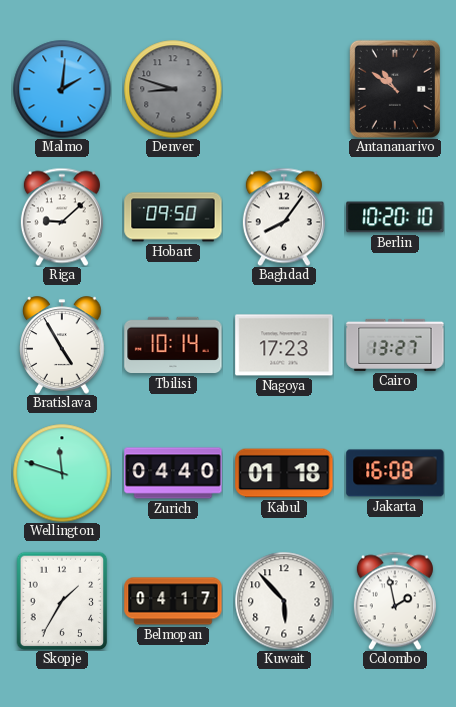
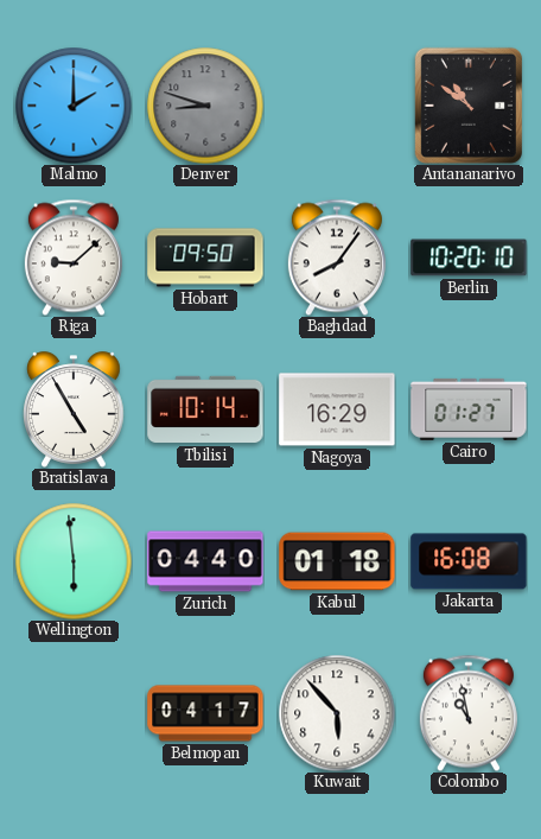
Malmo: 2:01 -> 2:00
Nagoya: 17:23 -> 16:29
Cairo: 13:27 -> 01:27
Wellington: 11:48 -> 5:59
Skopje: 1:35 -> none
Colombo: 1:58 -> 10:58
